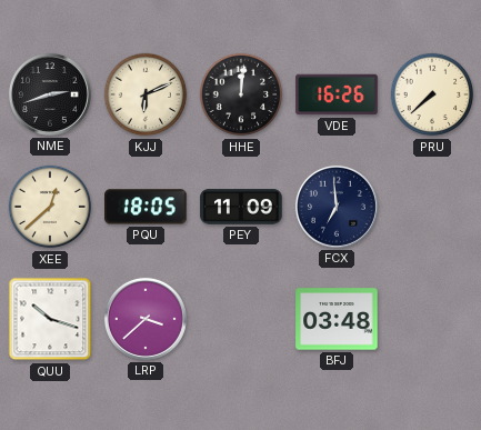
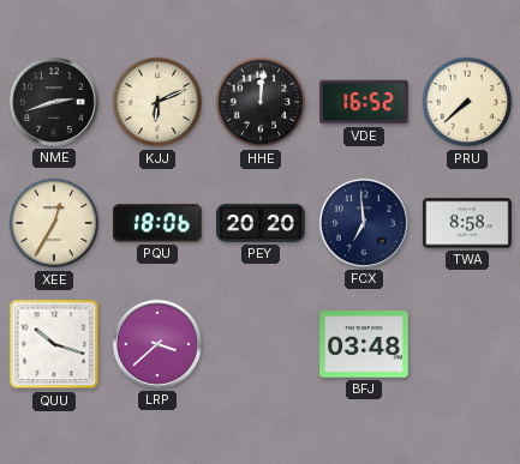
VDE: 16:26 -> 16:52
XEE: 12:38 -> 12:35
PQU: 18:05 -> 18:06
PEY: 11:09 -> 20:20
TWA: none -> 8:58
